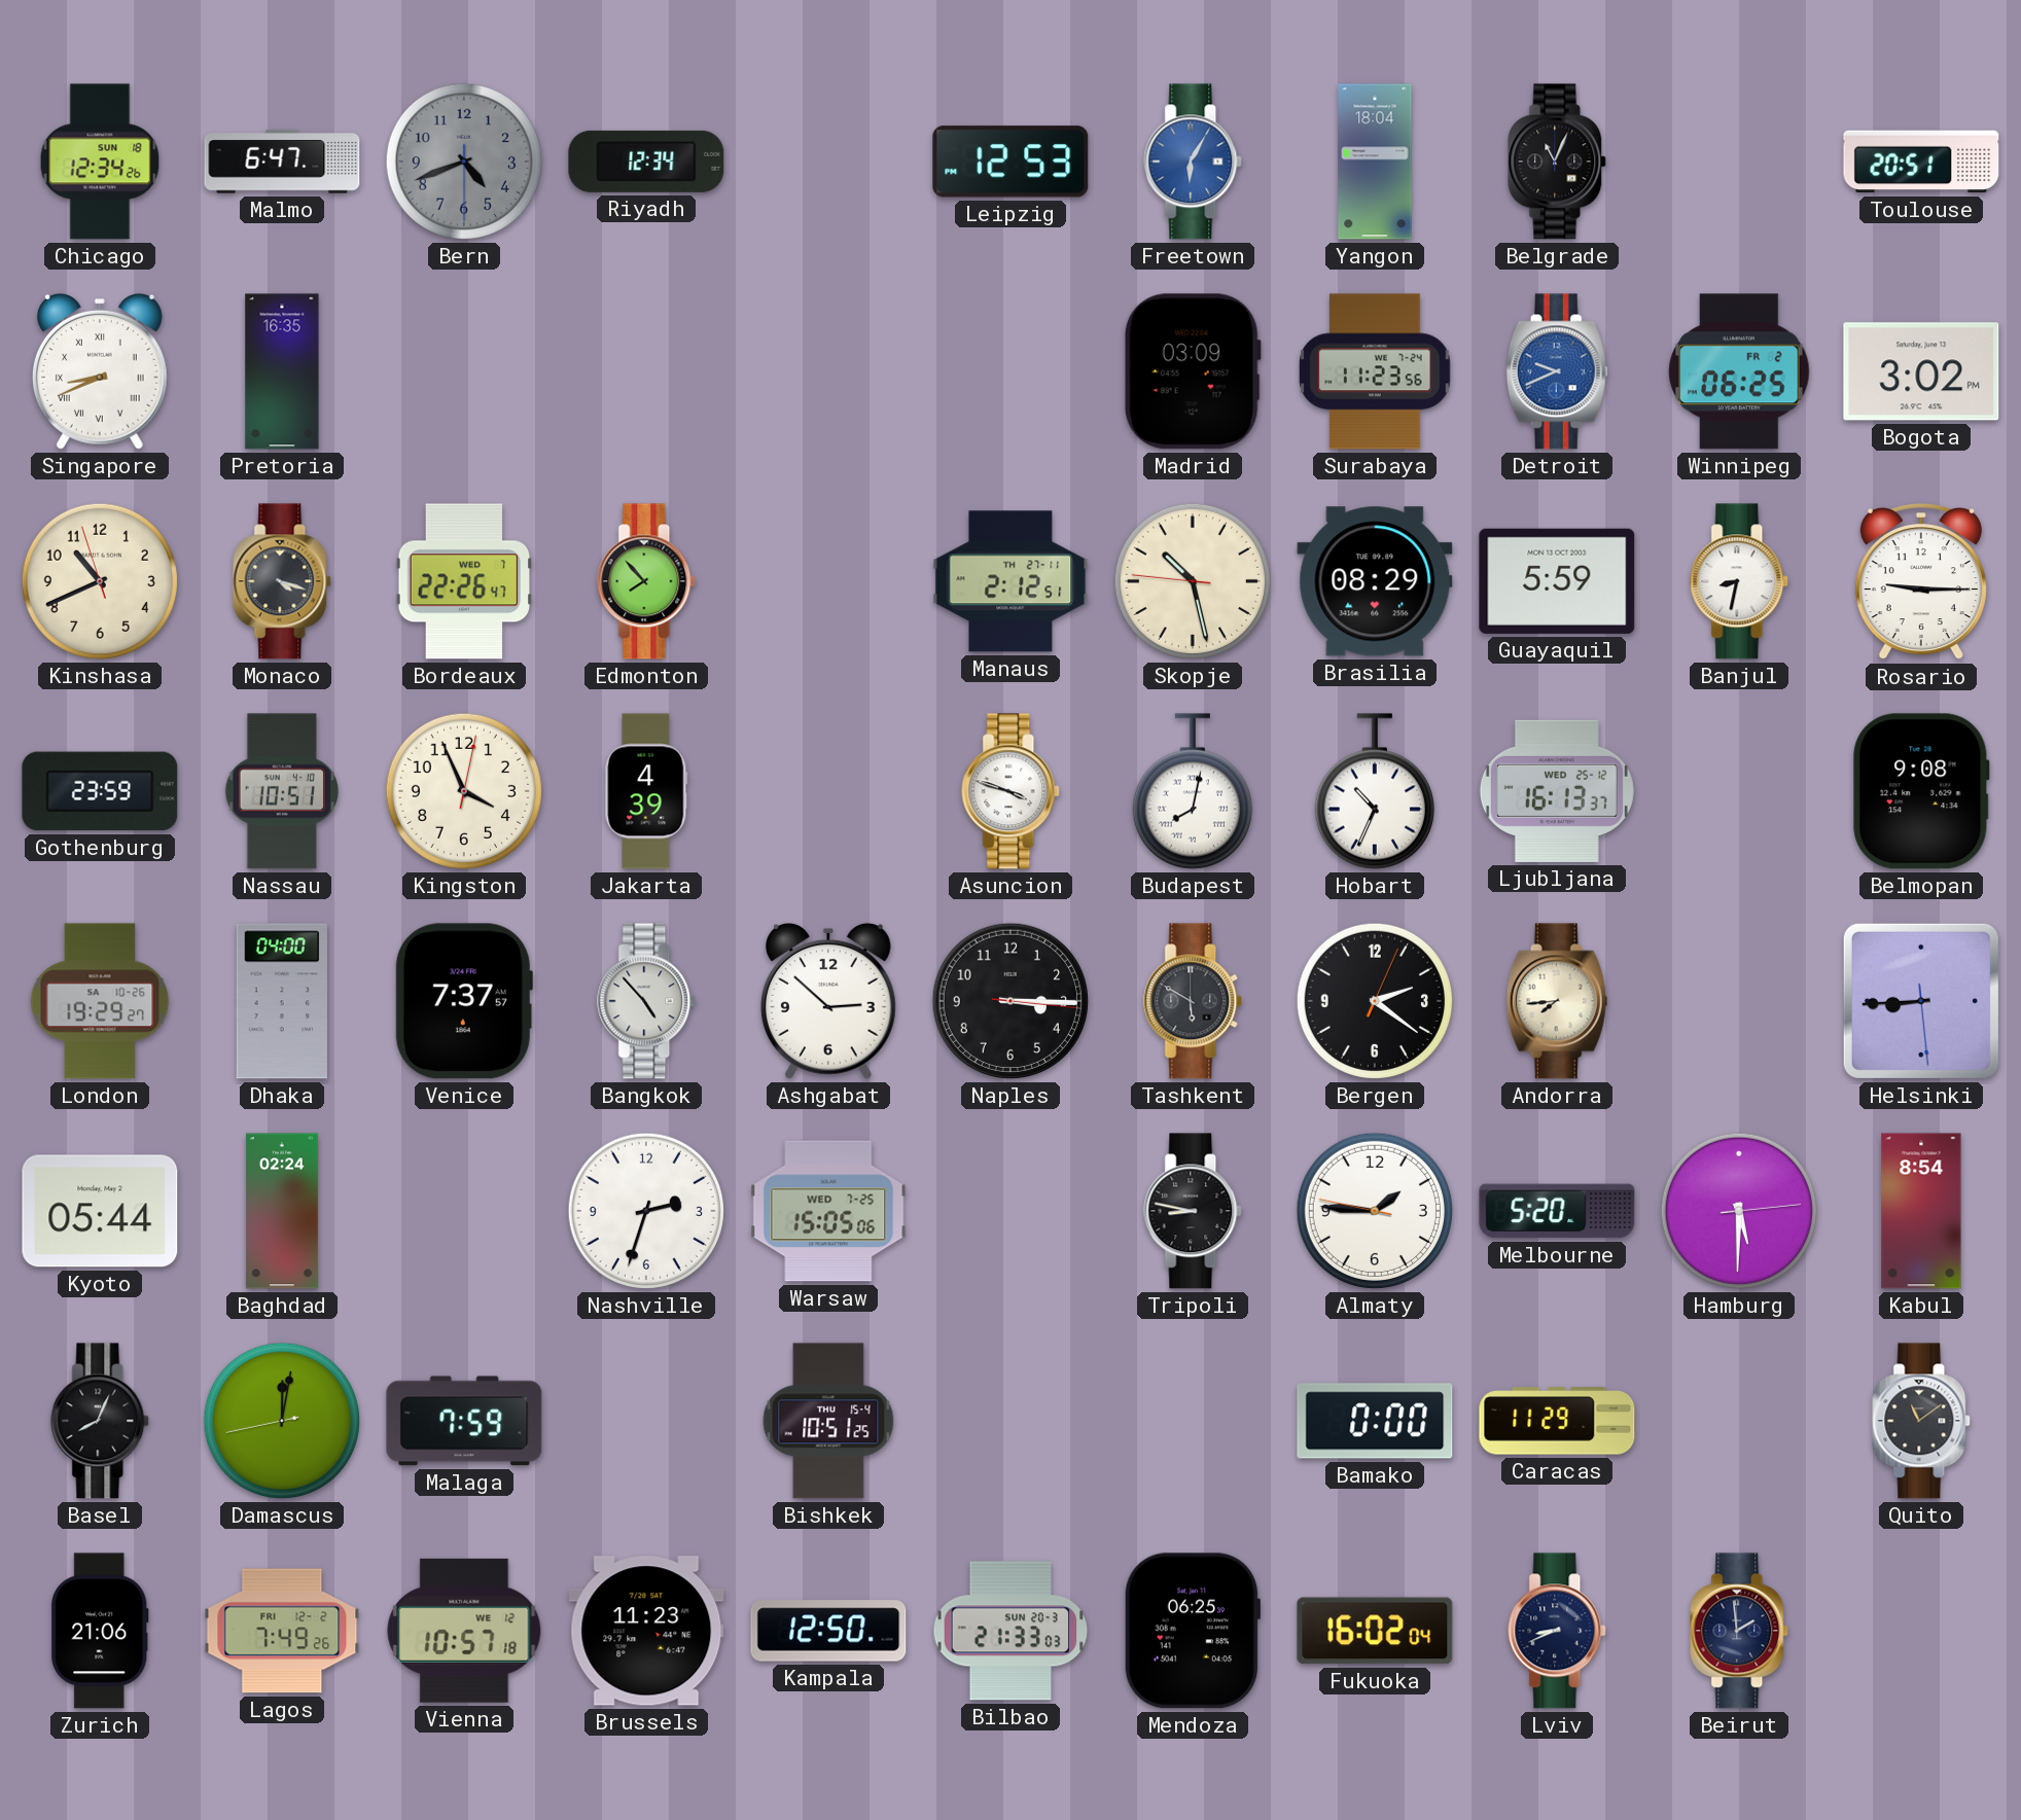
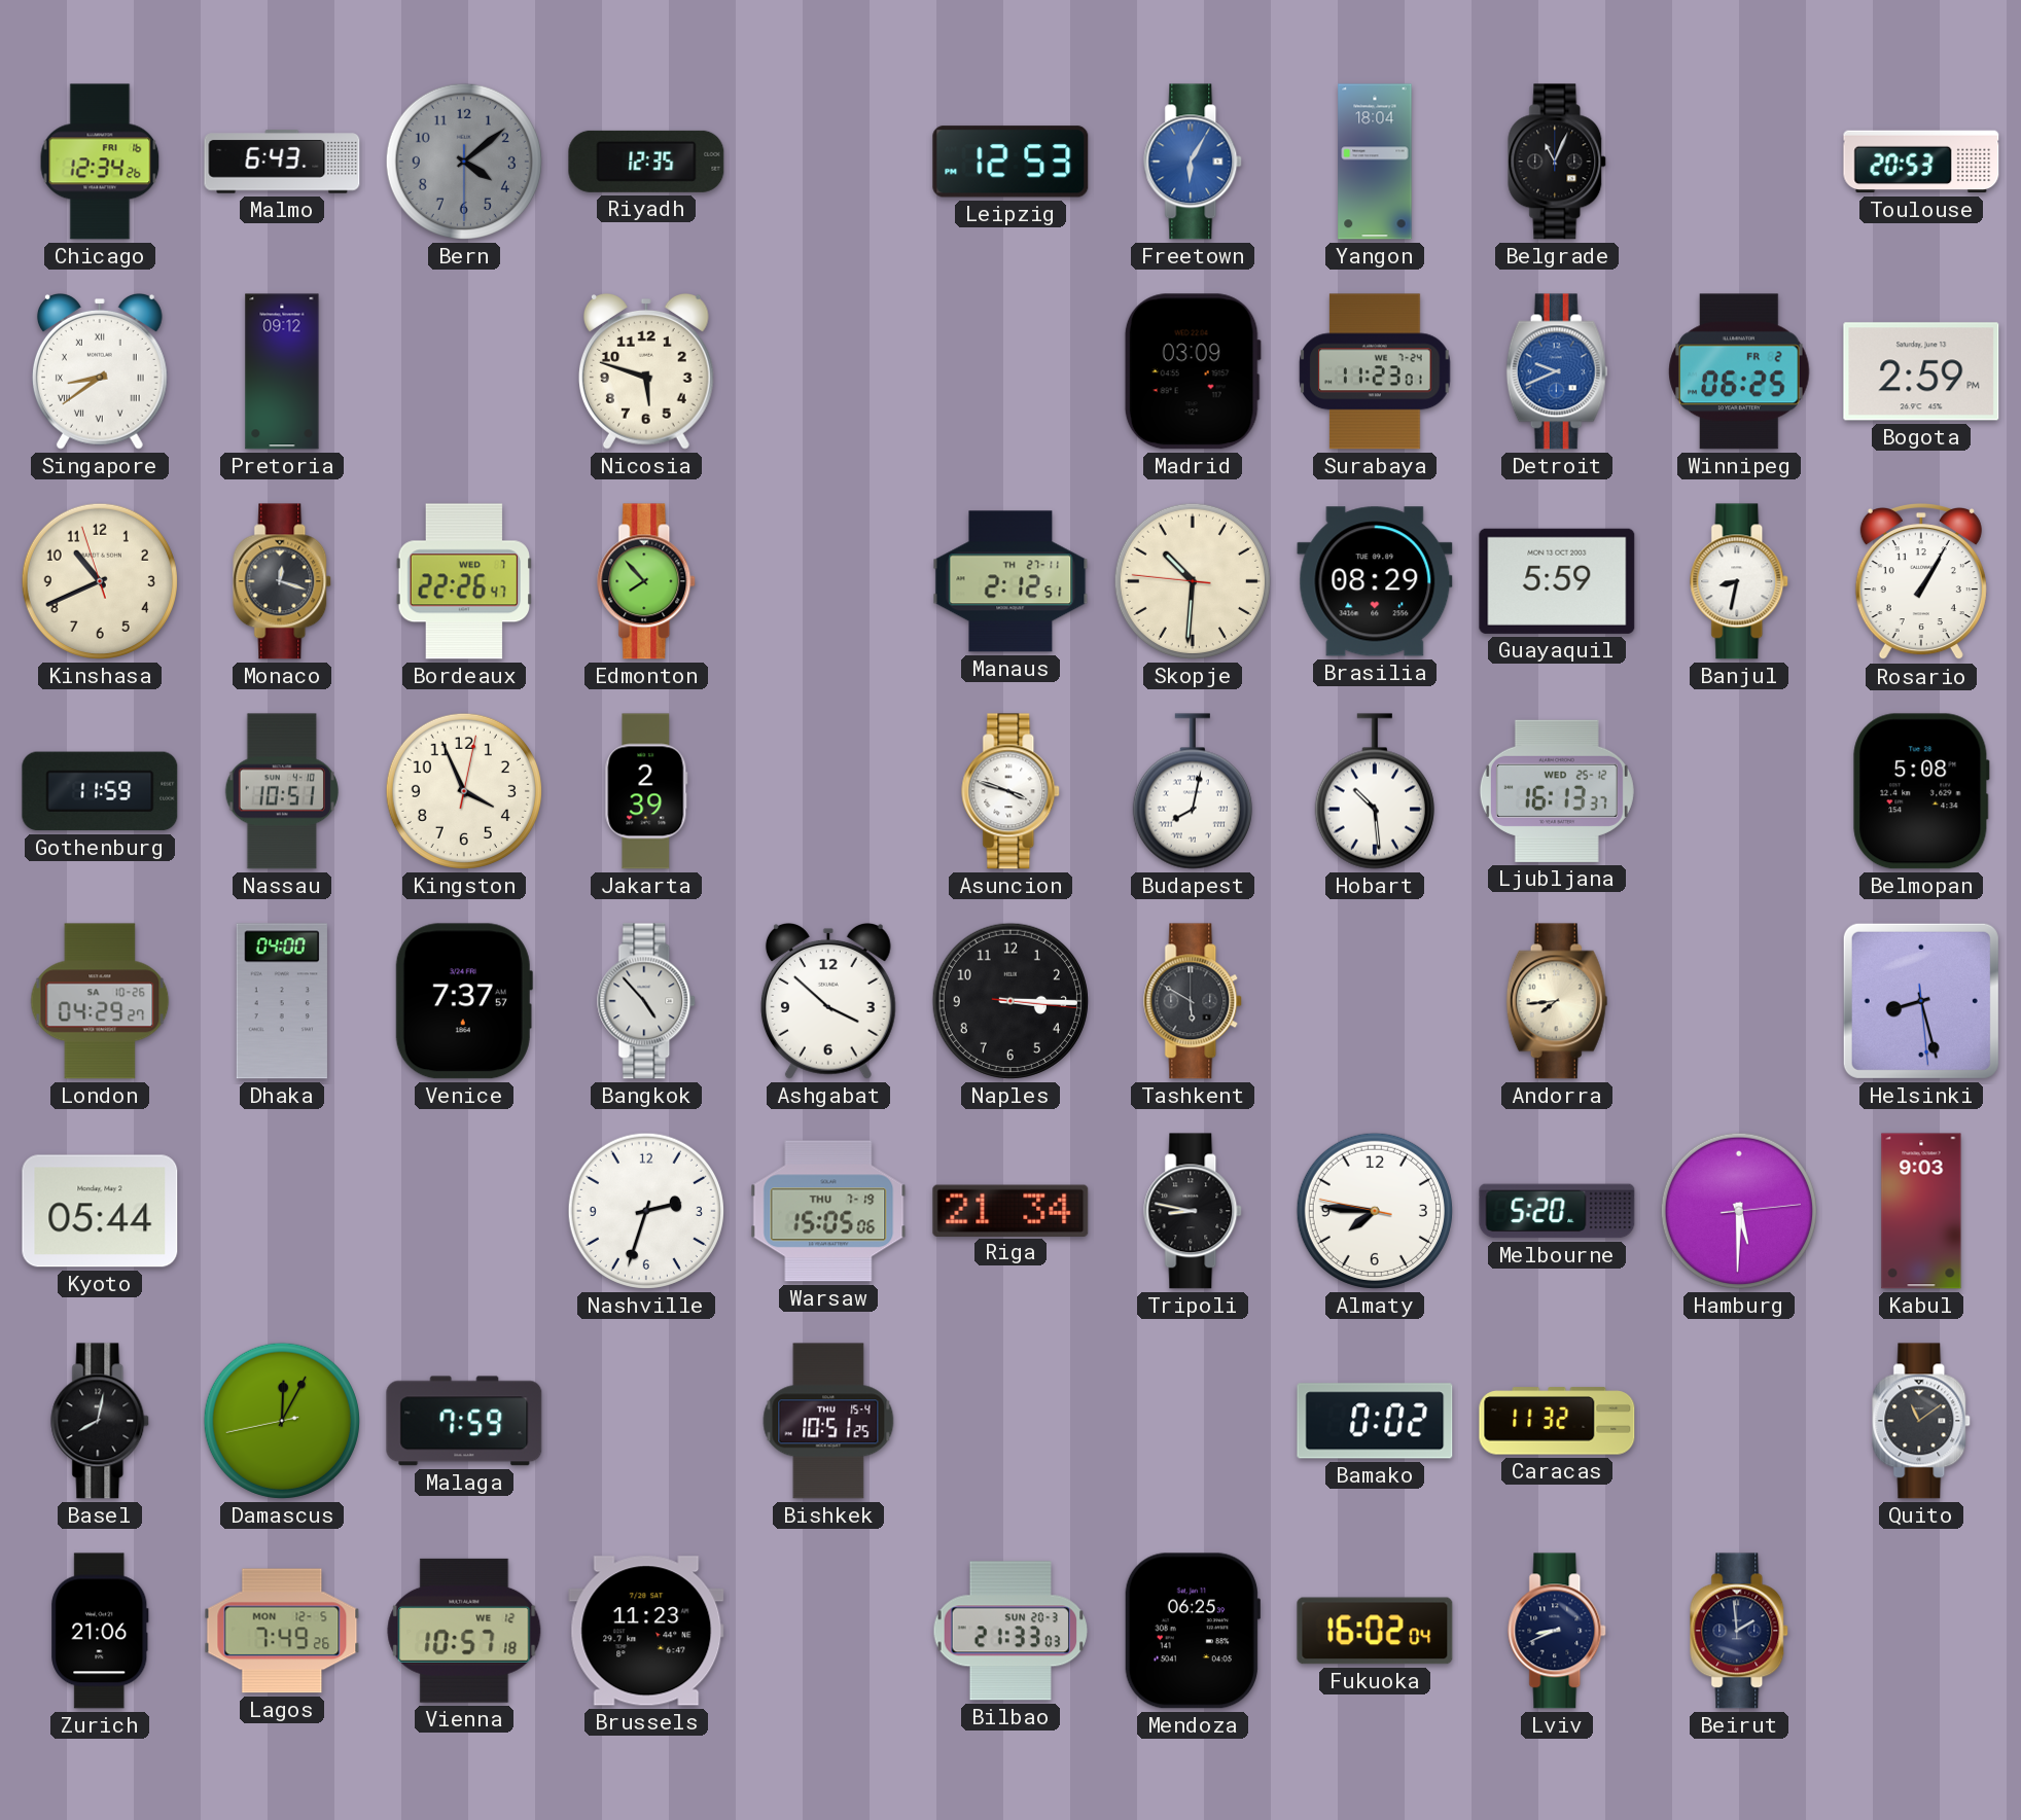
Chicago date: SUN 18 -> FRI 16
Malmo: 6:47 -> 6:43
Bern: 4:41 -> 4:08
Riyadh: 12:34 -> 12:35
Toulouse: 20:51 -> 20:53
Singapore: 8:41 -> 8:39
Pretoria: 16:35 -> 09:12
Nicosia: none -> 5:48
Surabaya: 11:23:56 -> 11:23:01
Bogota: 3:02 -> 2:59
Monaco: 4:18 -> 12:18
Skopje: 10:27 -> 10:30
Rosario: 9:15 -> 1:05
Gothenburg: 23:59 -> 11:59
Jakarta: 4:39 -> 2:39
Hobart: 10:34 -> 10:29
Belmopan: 9:08 -> 5:08
London: 19:29 -> 04:29
Ashgabat: 2:52 -> 3:52
Bergen: 2:21 -> none
Helsinki: 8:44 -> 8:27
Baghdad: 02:24 -> none
Warsaw date: WED 7-25 -> THU 7-19
Riga: none -> 21:34
Almaty: 1:45 -> 7:45
Kabul: 8:54 -> 9:03
Basel: 8:04 -> 8:02
Damascus: 12:01 -> 12:04
Bamako: 0:00 -> 0:02
Caracas: 11:29 -> 11:32
Lagos date: FRI 12-2 -> MON 12-5
Kampala: 12:50 -> none
